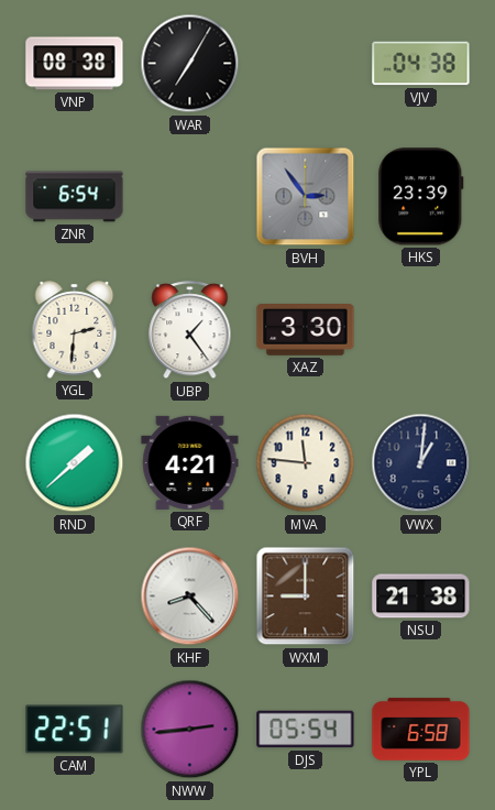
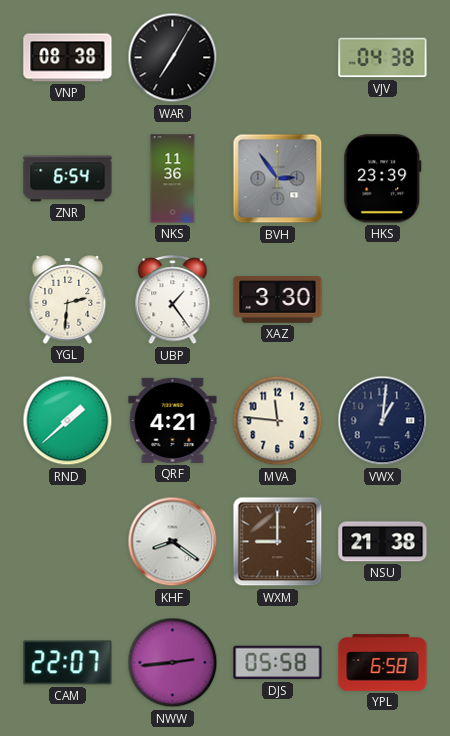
NKS: none -> 11:36
KHF: 8:23 -> 8:21
CAM: 22:51 -> 22:07
DJS: 05:54 -> 05:58
